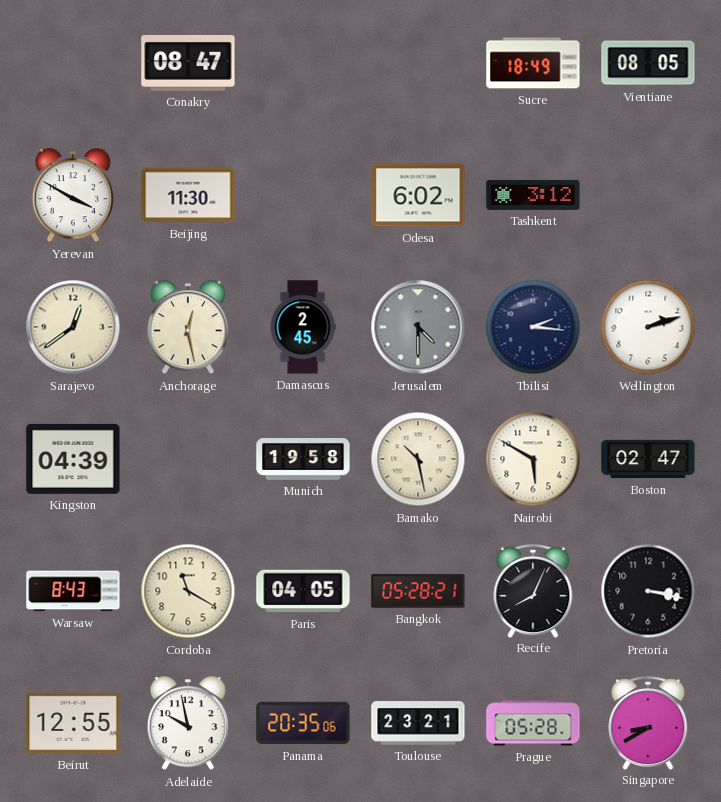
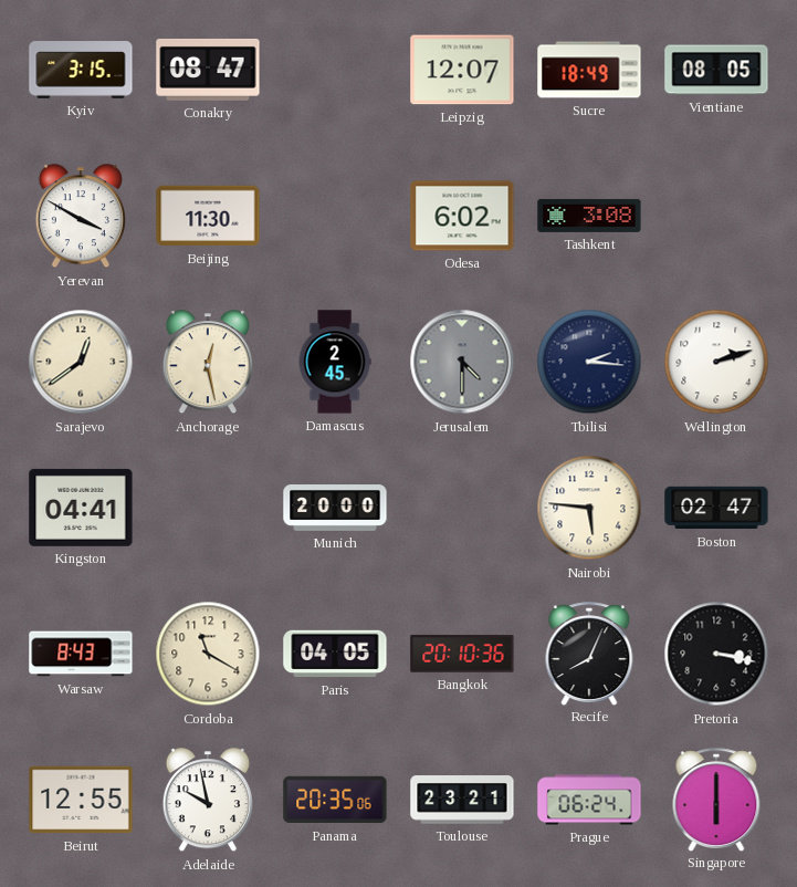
Kyiv: none -> 3:15
Leipzig: none -> 12:07
Tashkent: 3:12 -> 3:08
Kingston: 04:39 -> 04:41
Munich: 19:58 -> 20:00
Bamako: 10:28 -> none
Nairobi: 5:50 -> 5:46
Bangkok: 05:28 -> 20:10
Prague: 05:28 -> 06:24
Singapore: 8:40 -> 6:00
